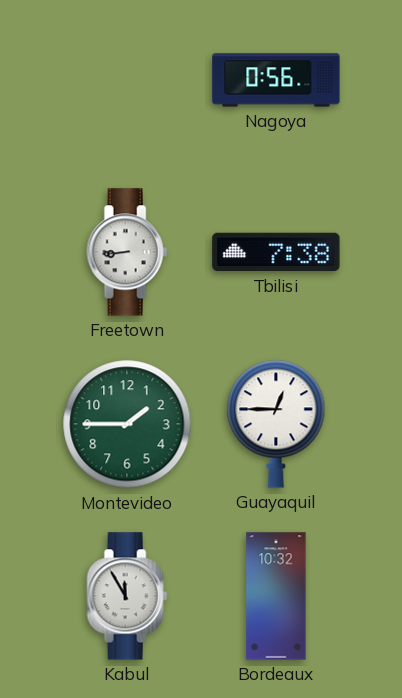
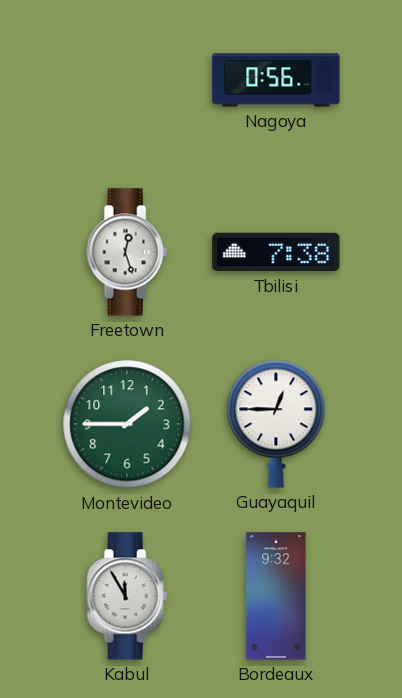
Freetown: 8:44 -> 12:27
Bordeaux: 10:32 -> 9:32
